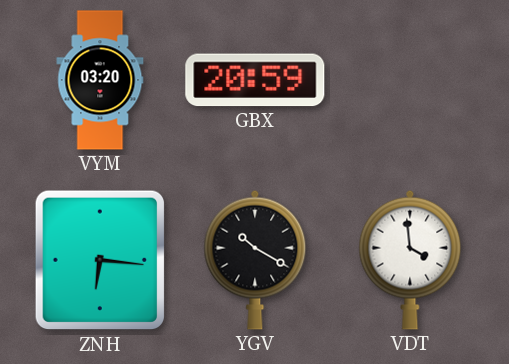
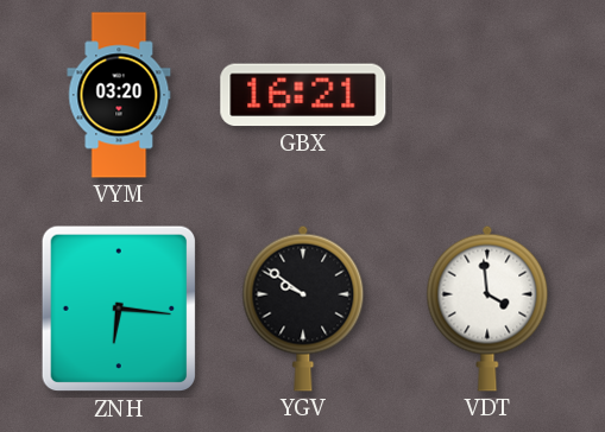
GBX: 20:59 -> 16:21
YGV: 10:20 -> 9:51
